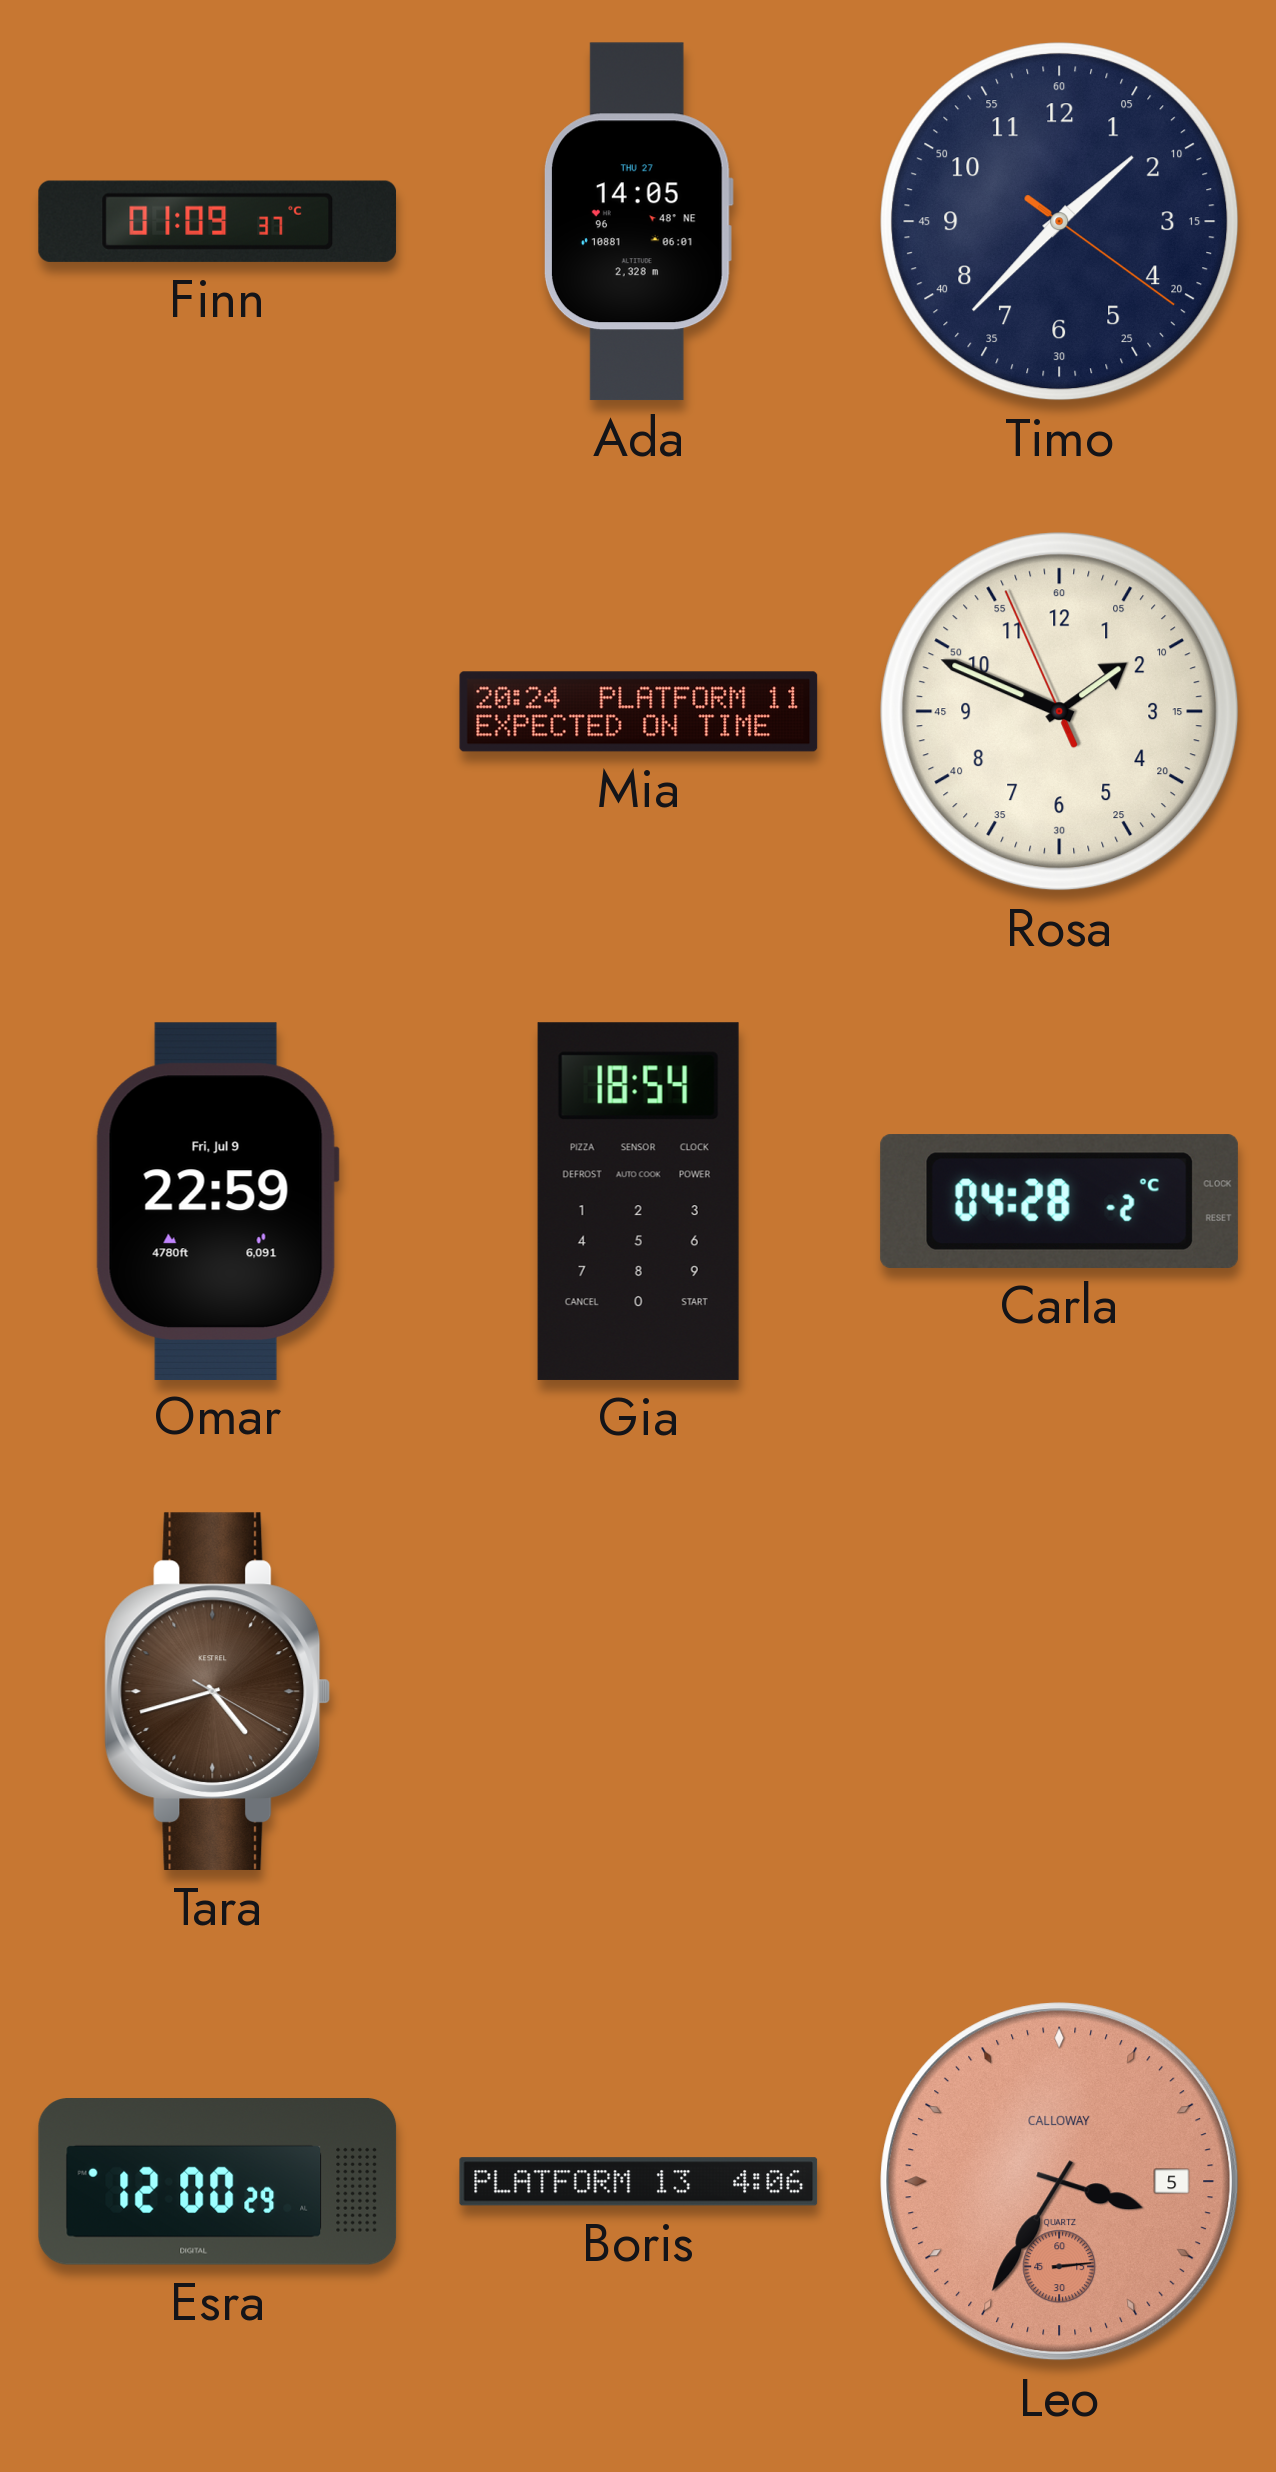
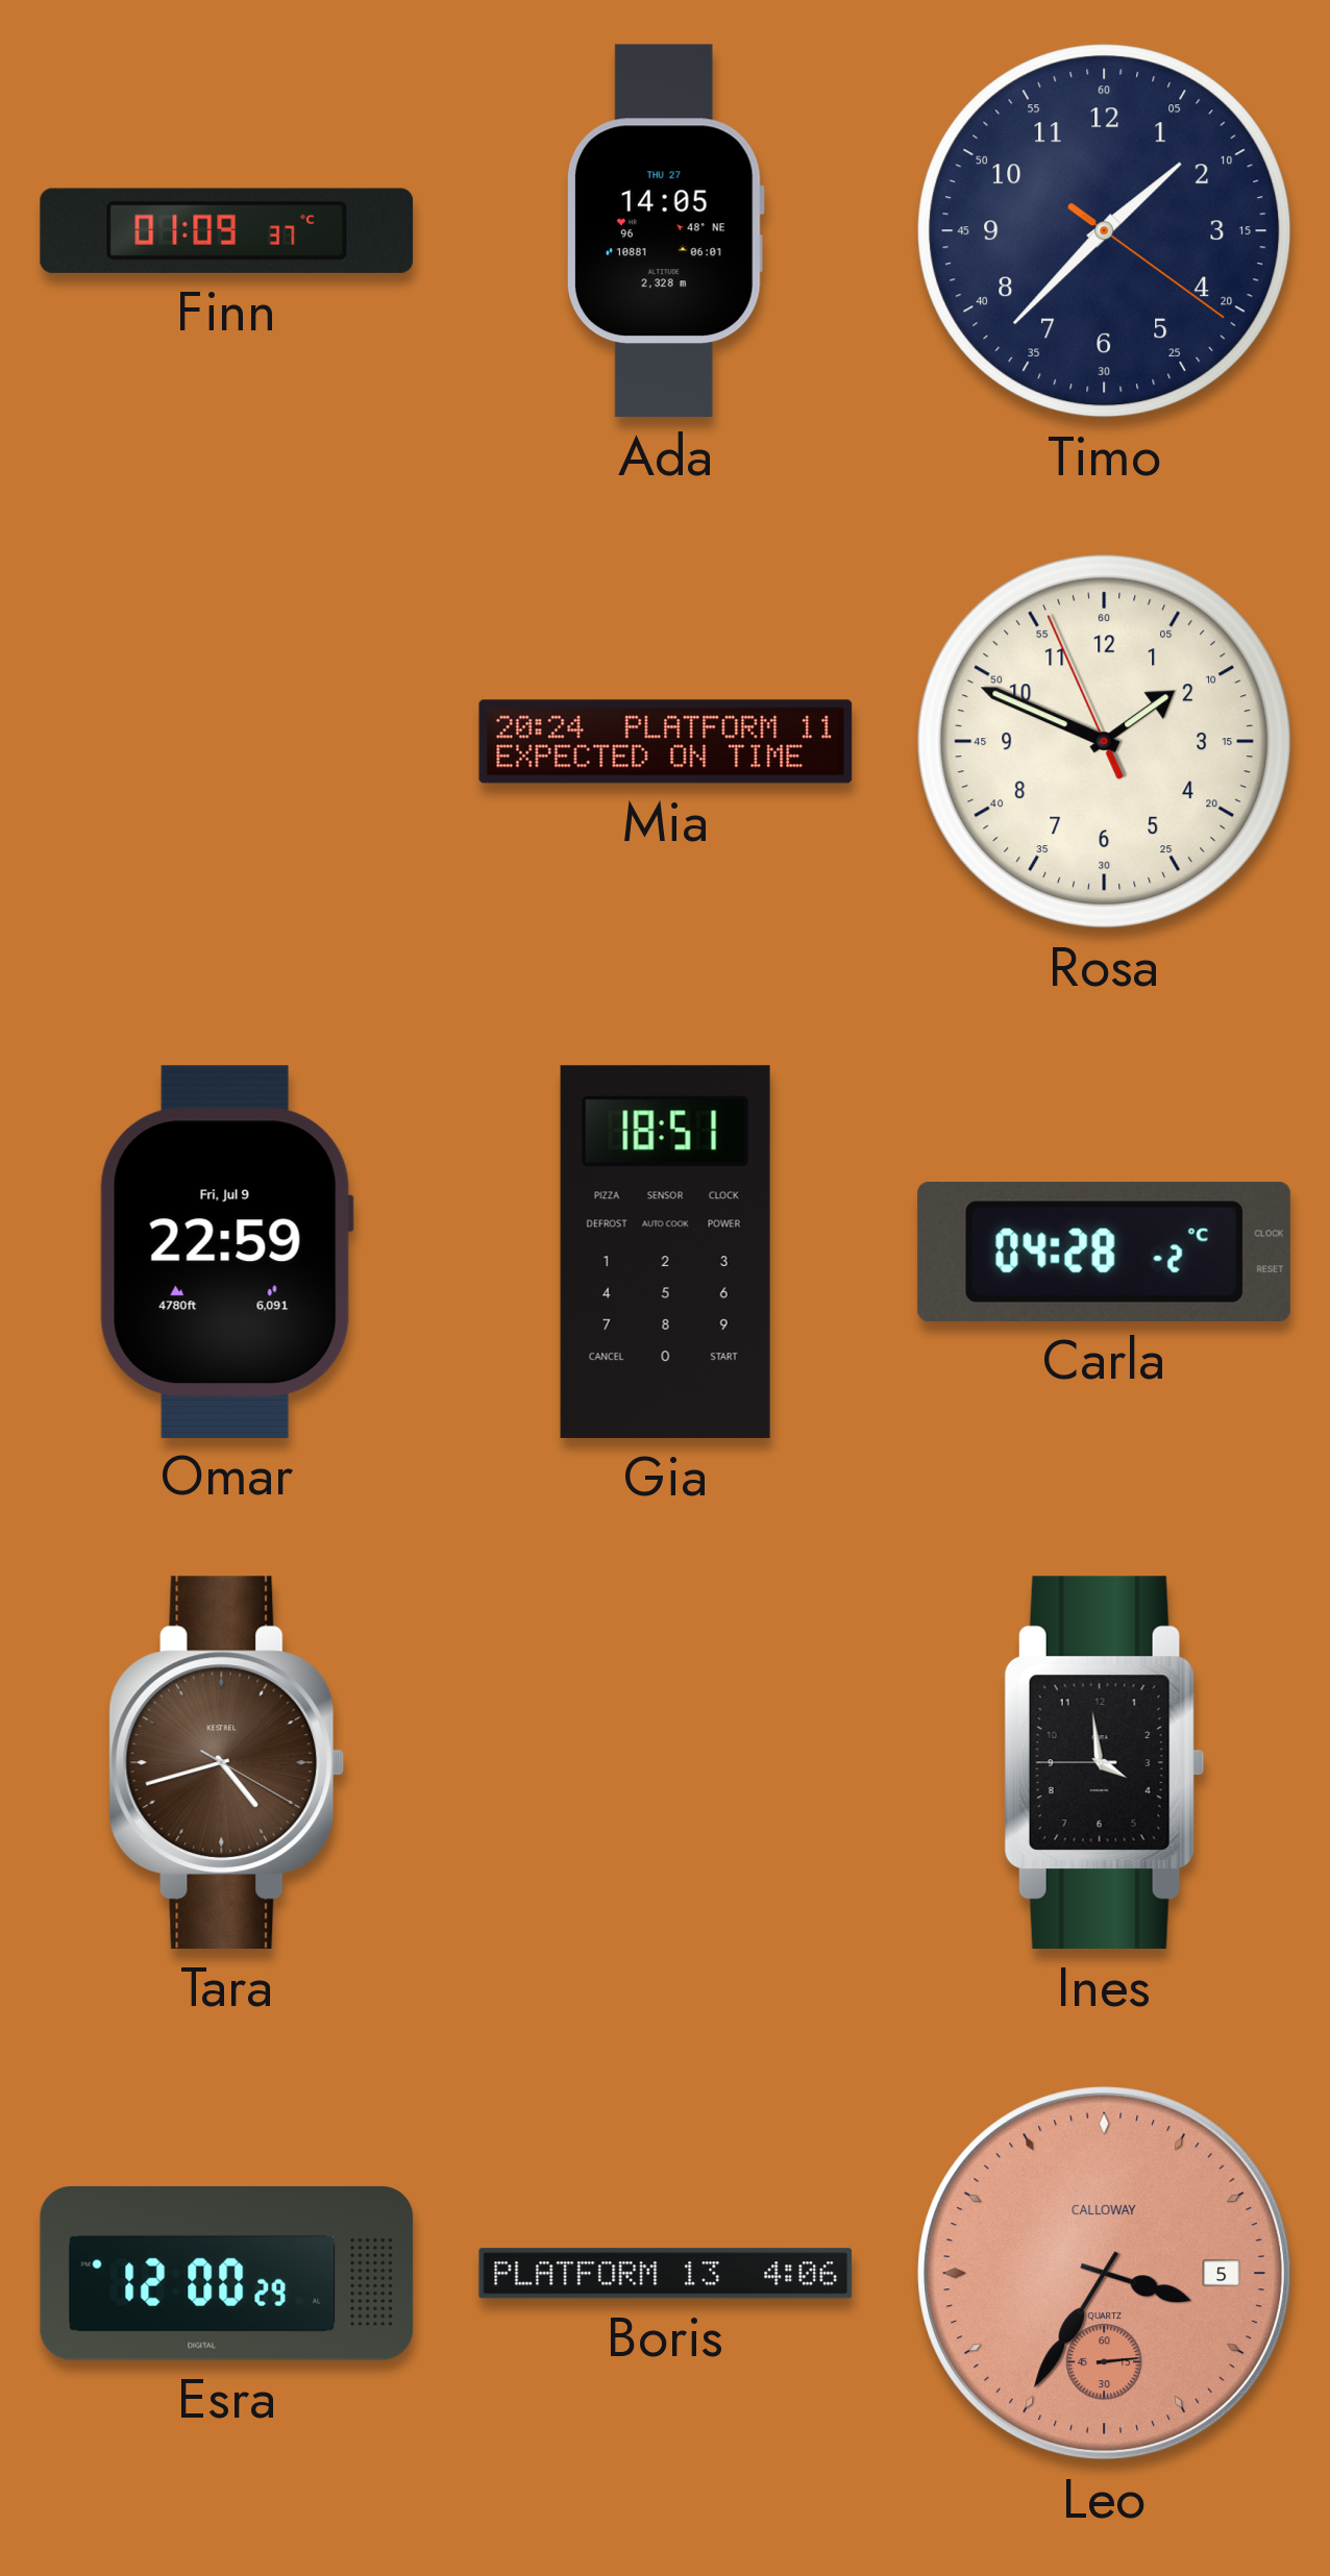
Gia: 18:54 -> 18:51
Ines: none -> 3:58
